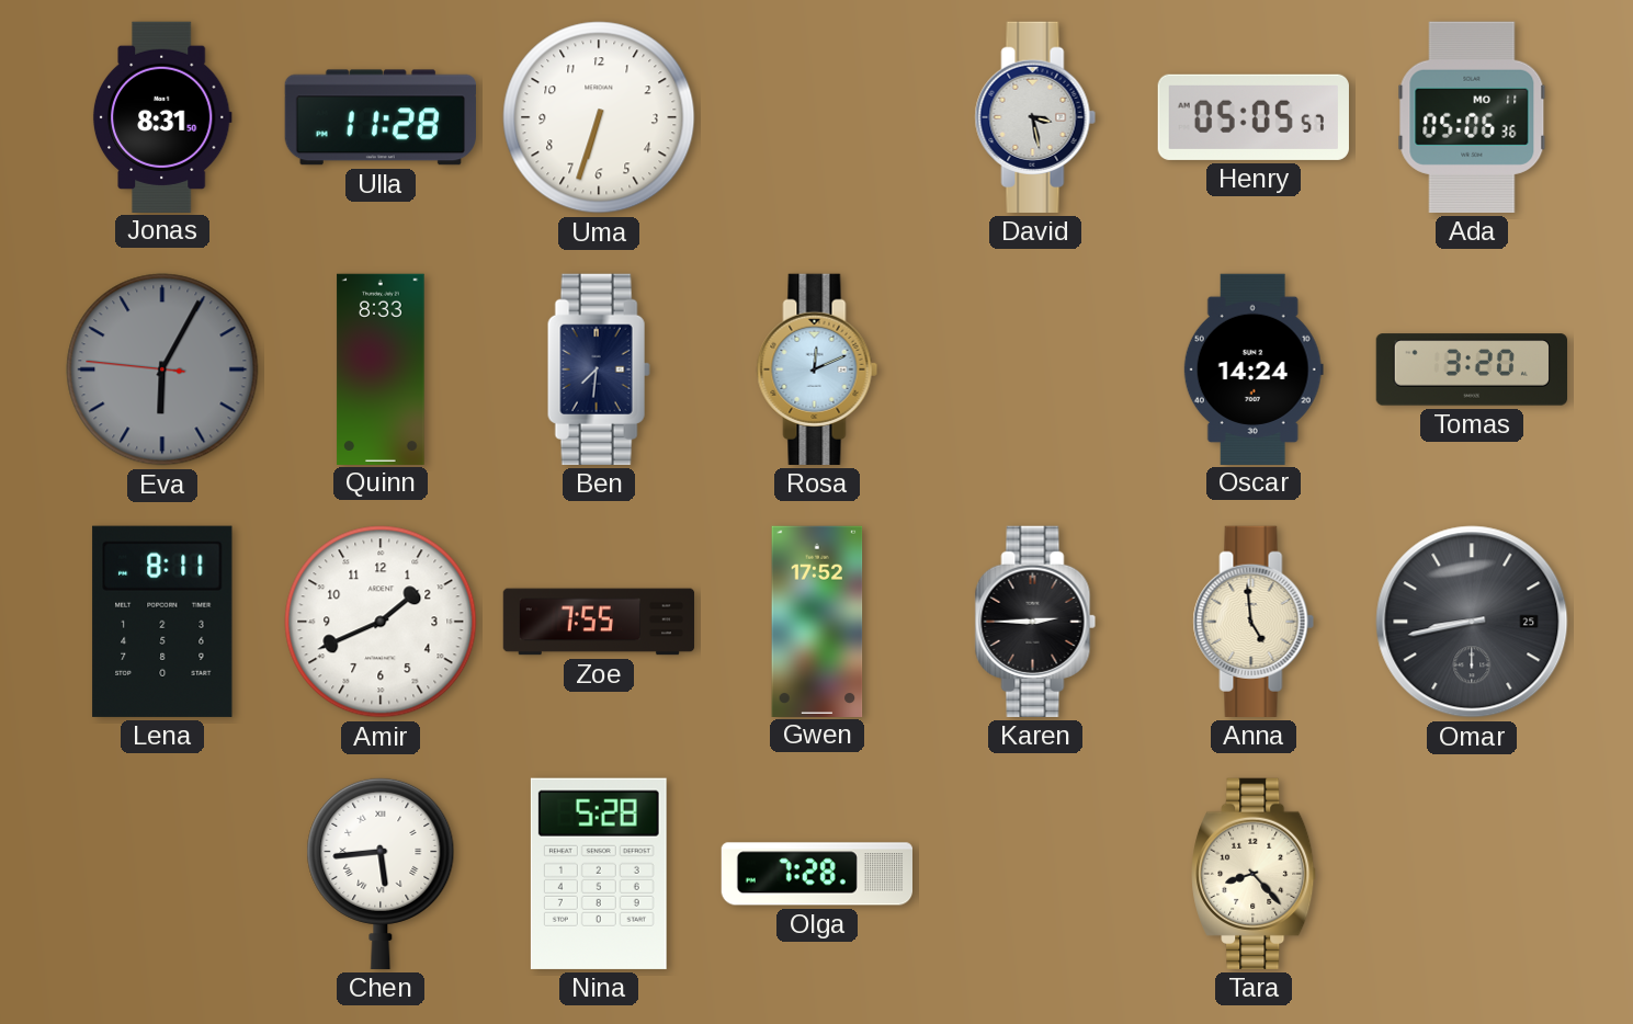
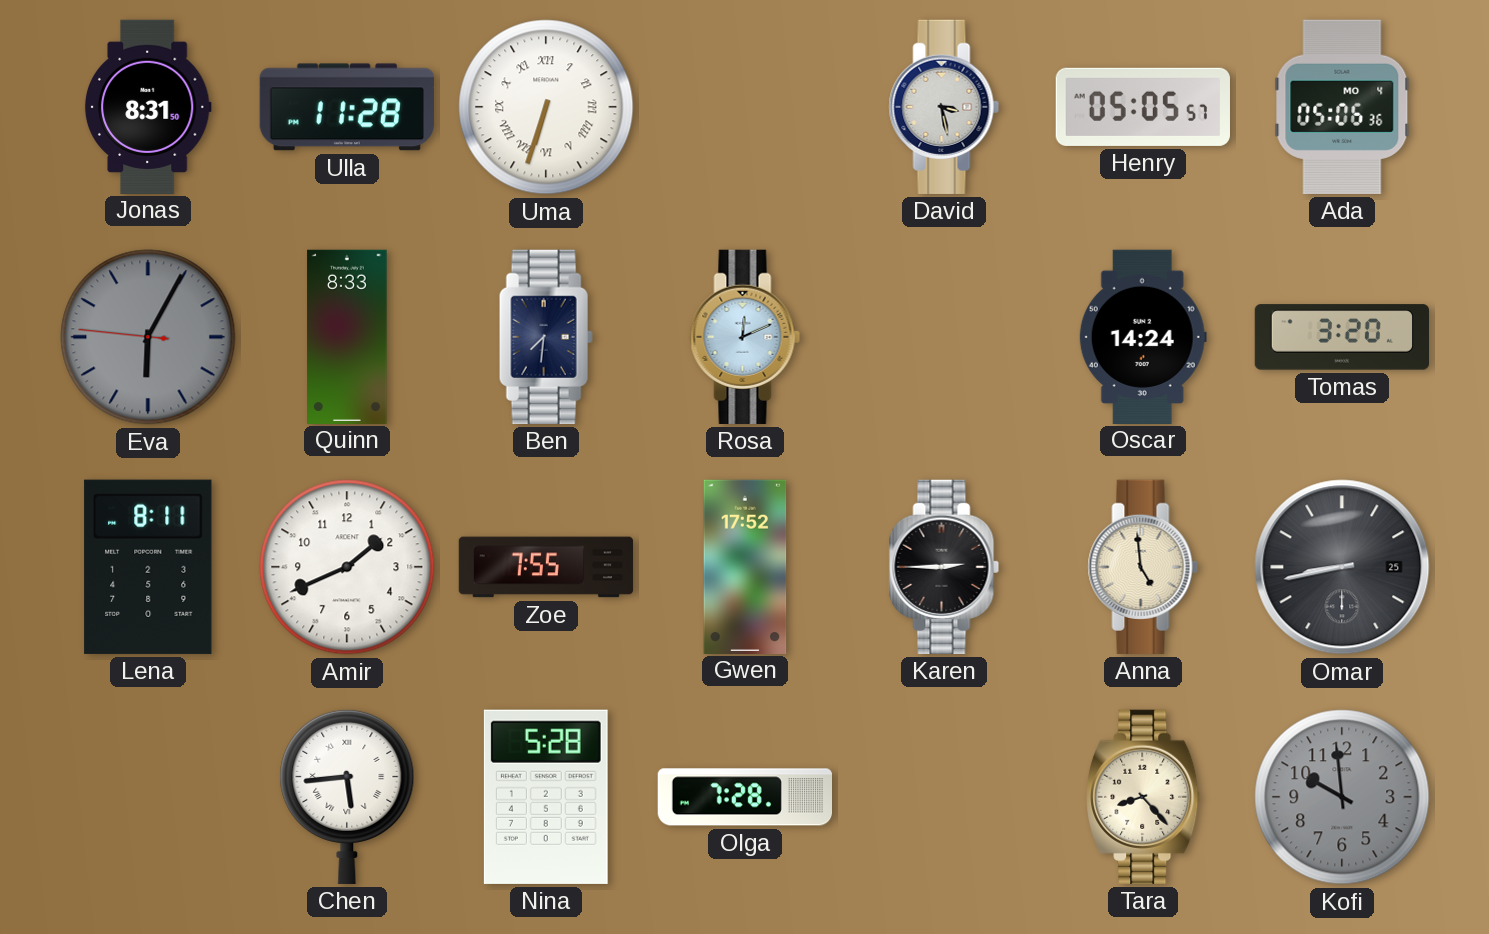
Uma numerals: Arabic -> Roman
Ada date: MO 11 -> MO 4
Kofi: none -> 9:59
